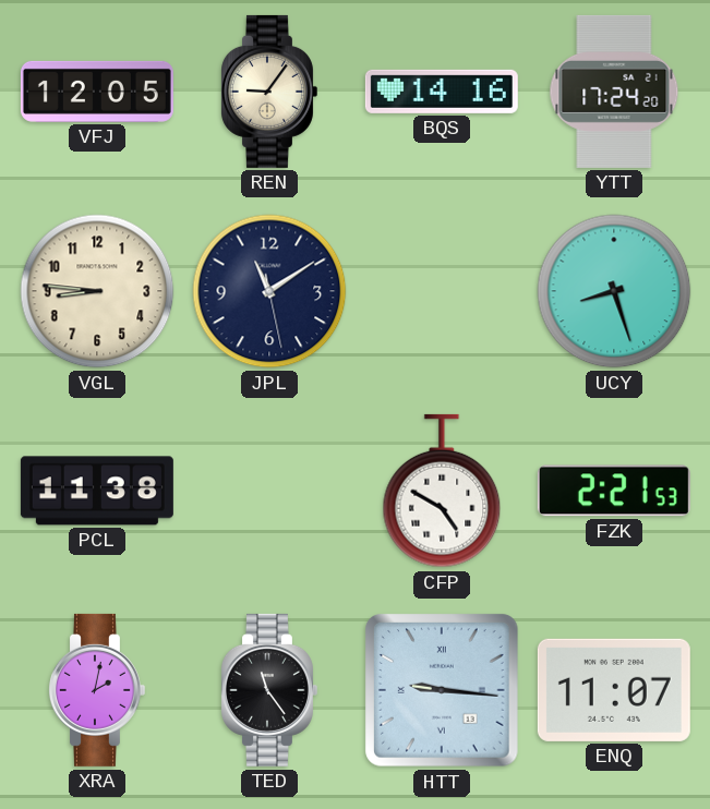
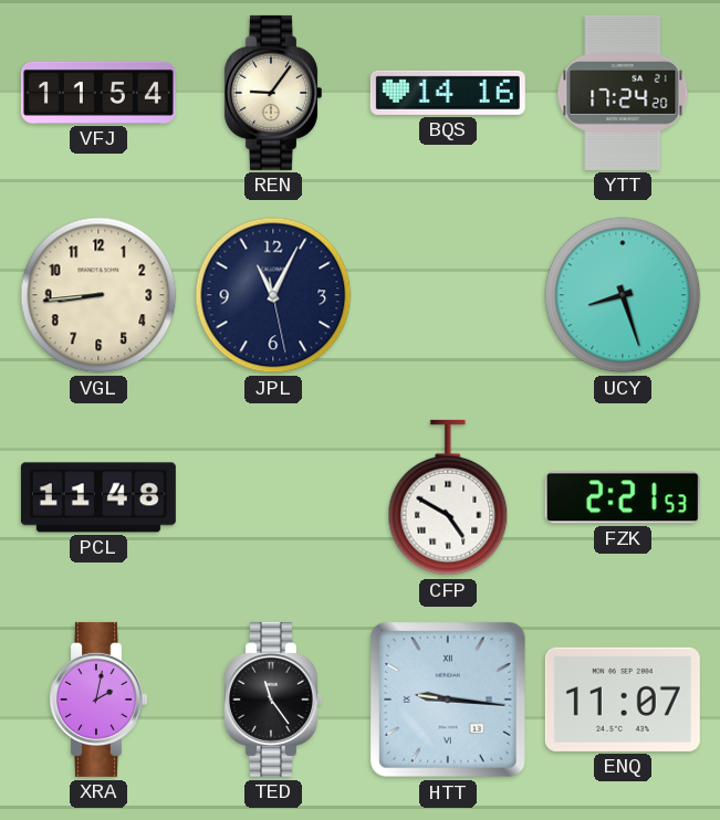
VFJ: 12:05 -> 11:54
VGL: 8:46 -> 8:44
JPL: 11:09 -> 11:04
PCL: 11:38 -> 11:48
